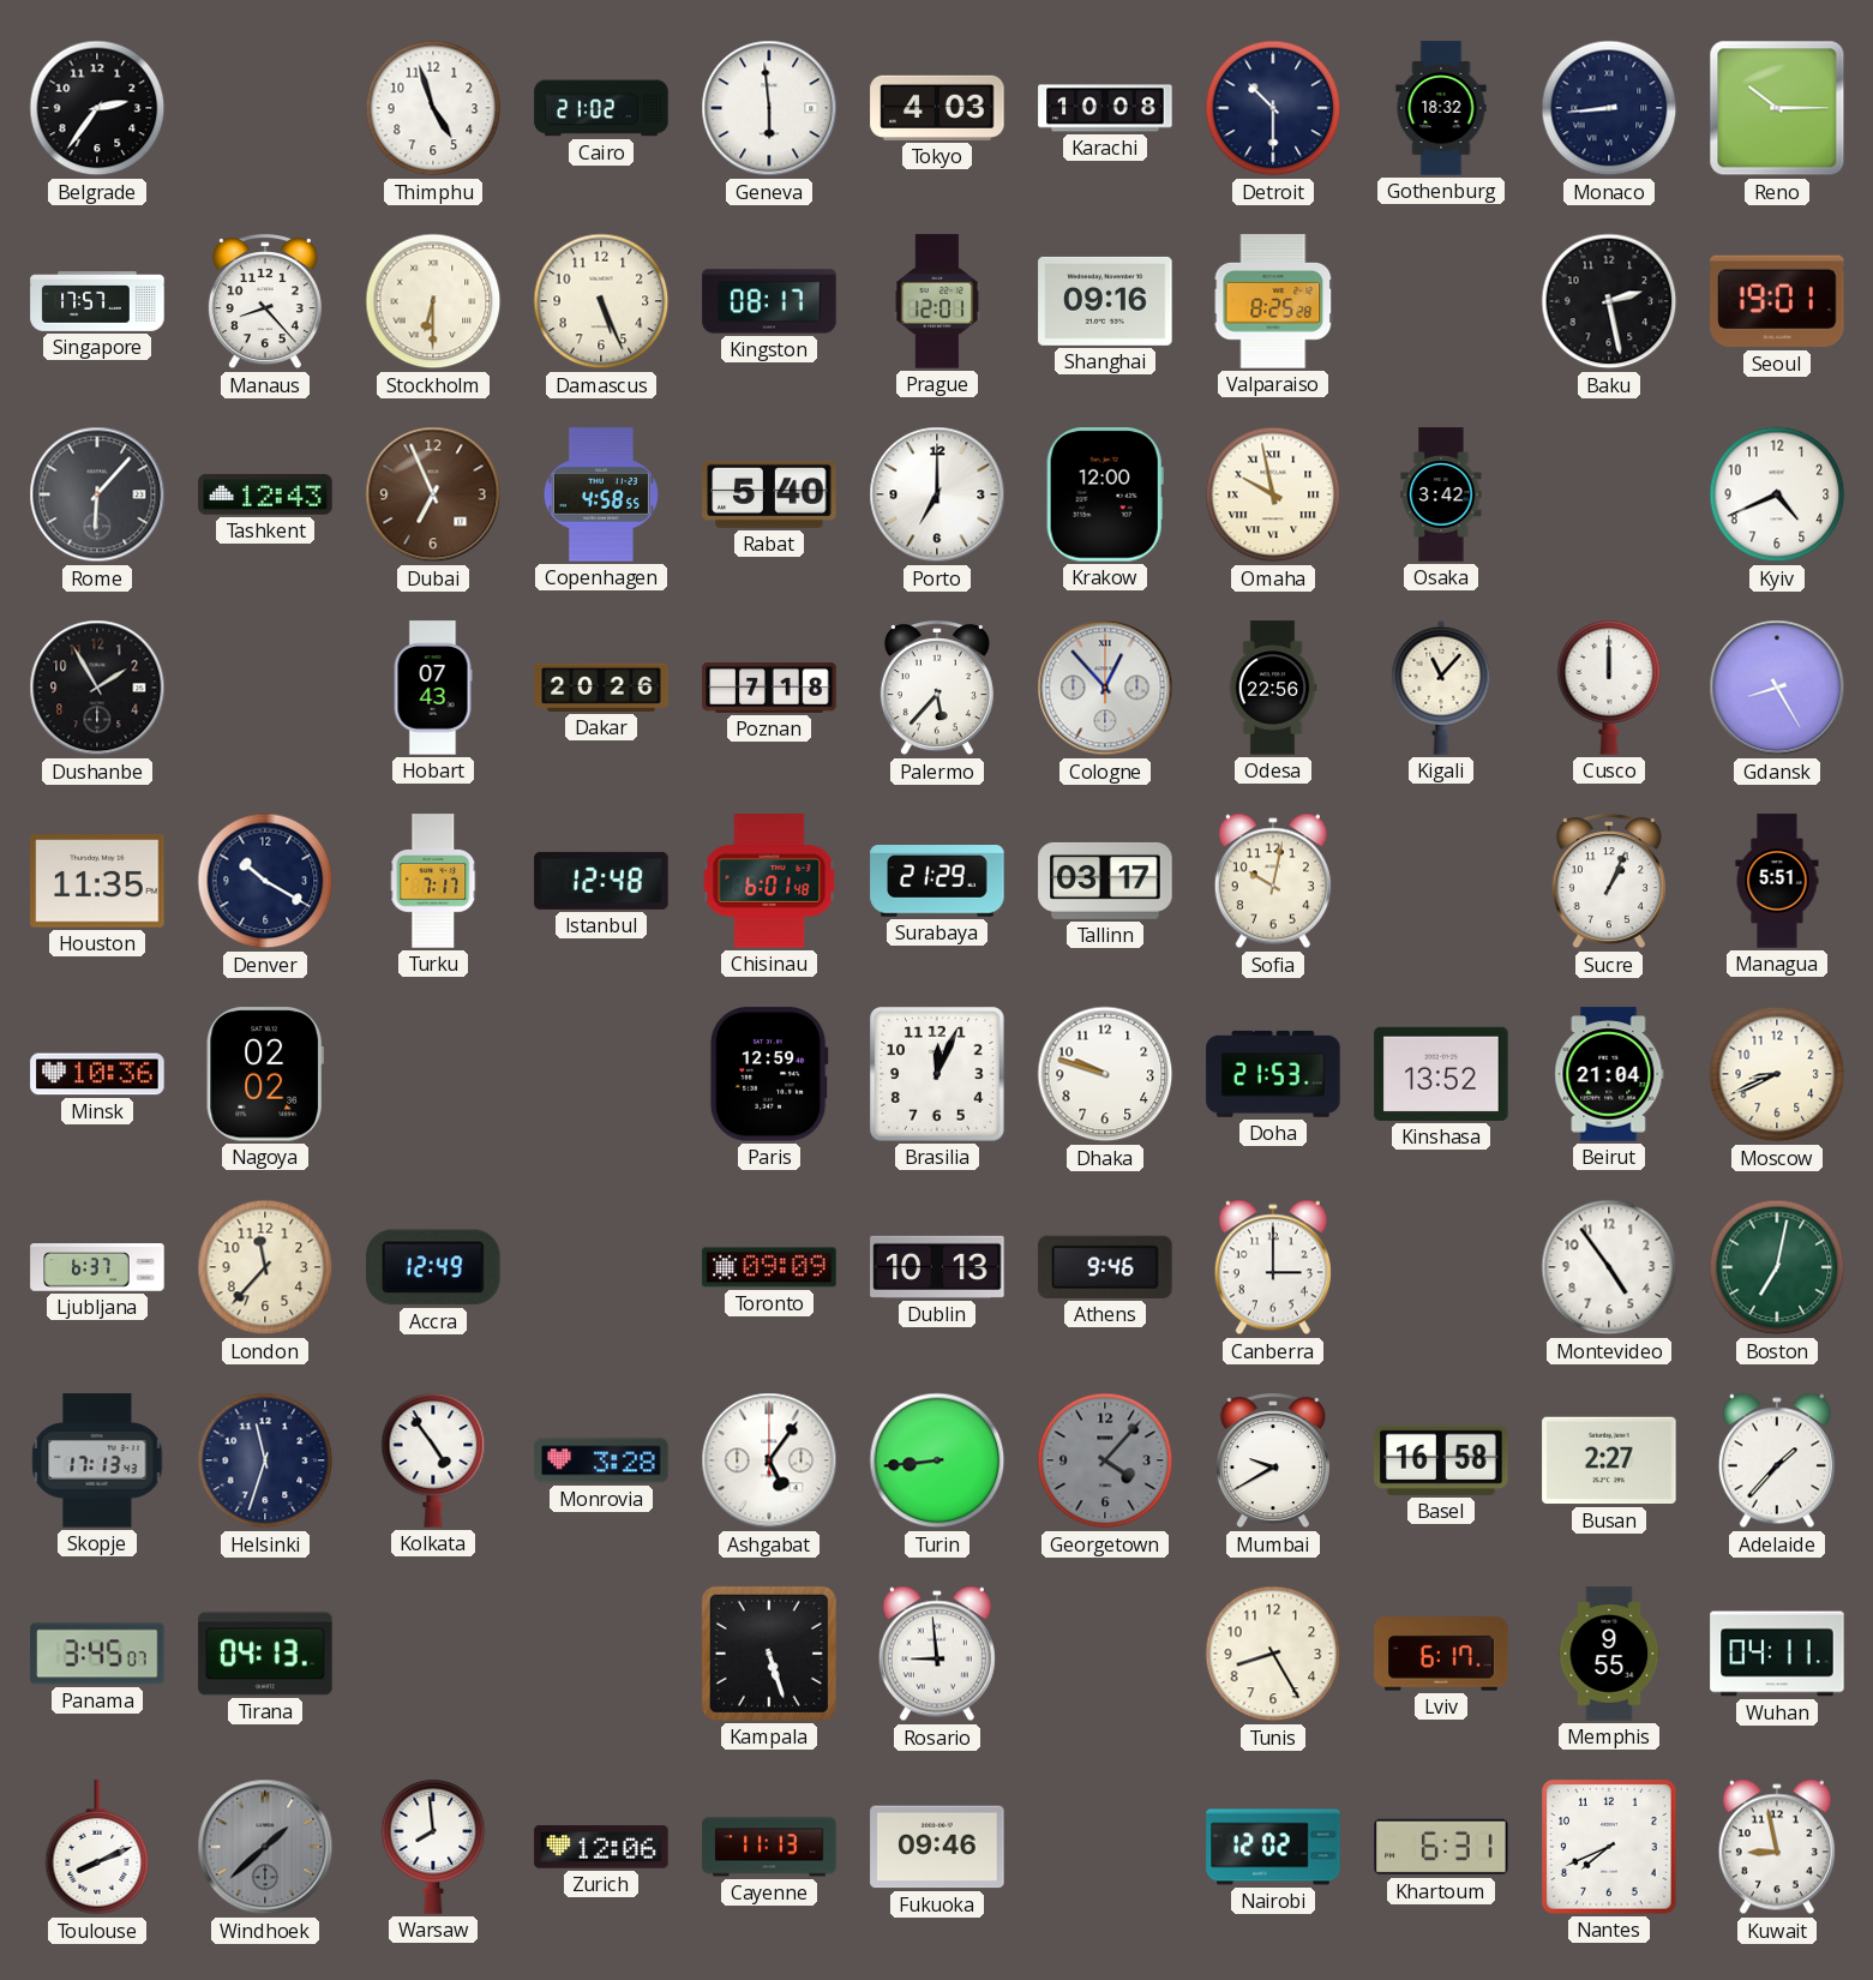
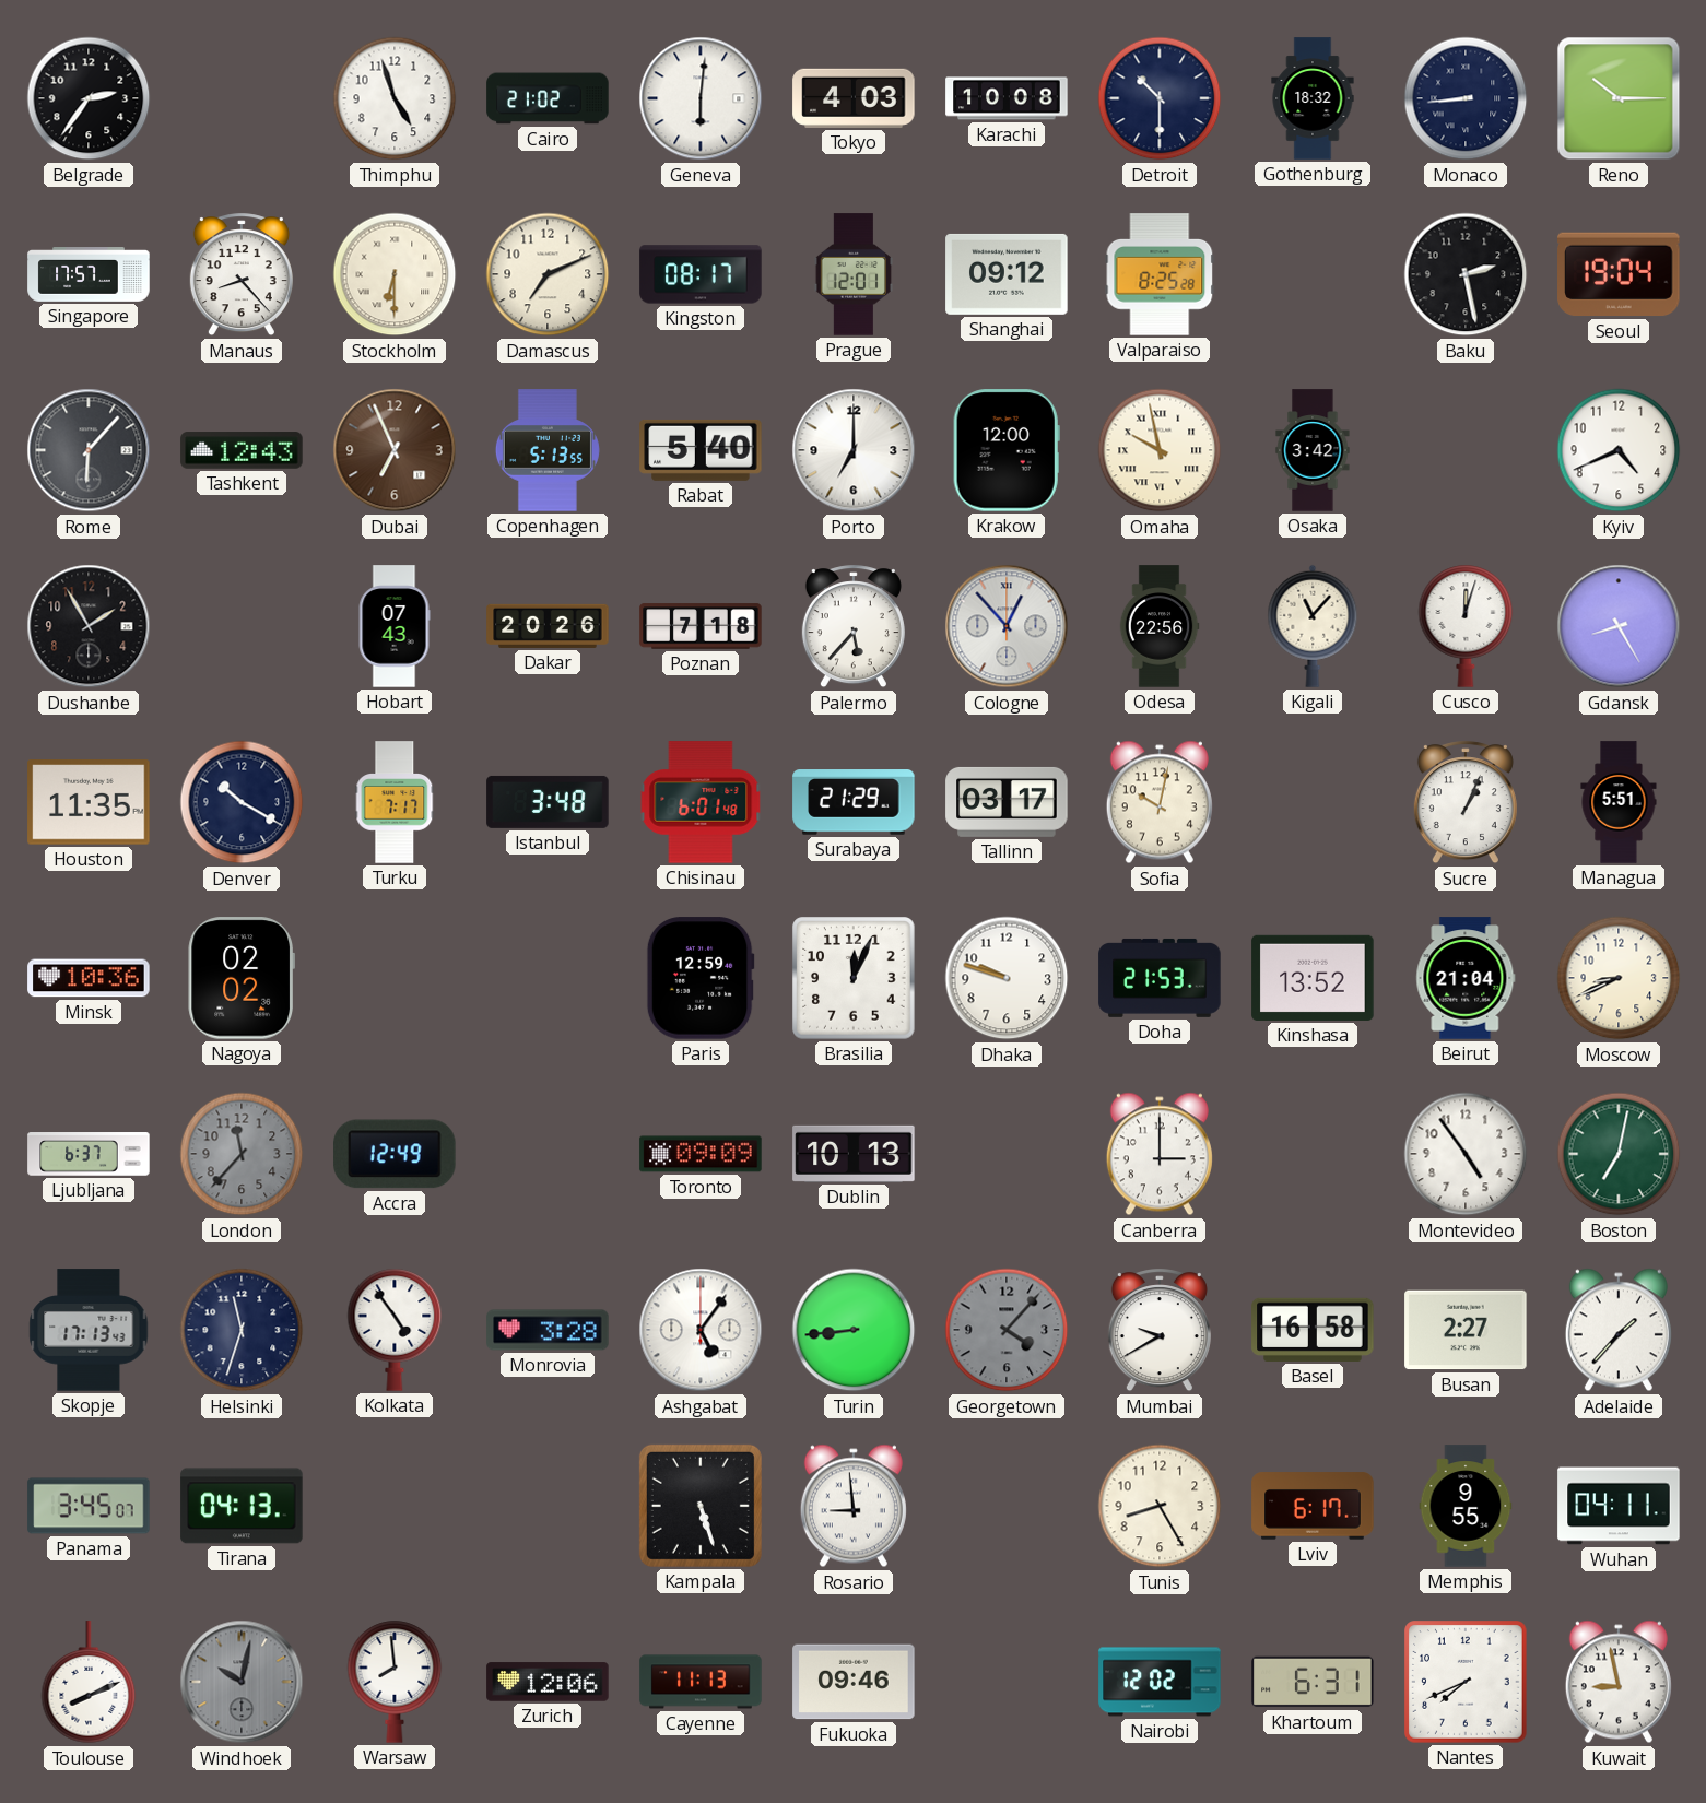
Geneva: 5:59 -> 6:01
Damascus: 5:26 -> 7:11
Shanghai: 09:16 -> 09:12
Seoul: 19:01 -> 19:04
Copenhagen: 4:58 -> 5:13
Cusco: 12:00 -> 12:03
Istanbul: 12:48 -> 3:48
London dial: cream -> grey
Athens: 9:46 -> none
Windhoek: 1:38 -> 10:02
